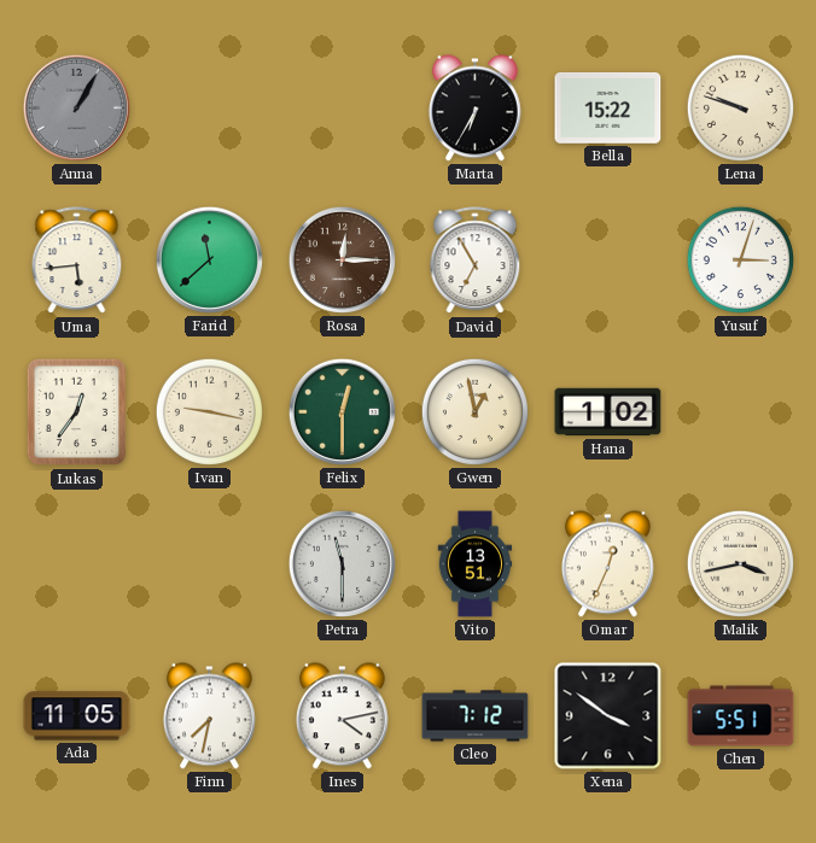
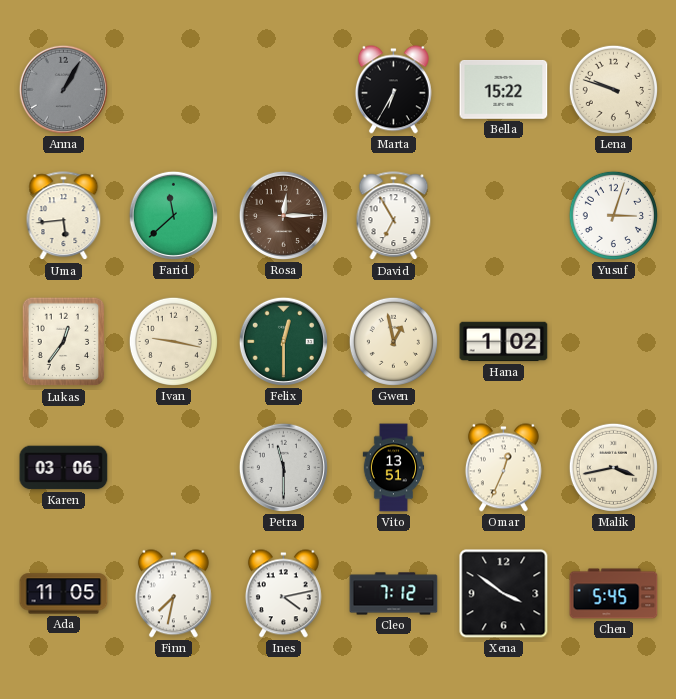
Karen: none -> 03:06
Chen: 5:51 -> 5:45
